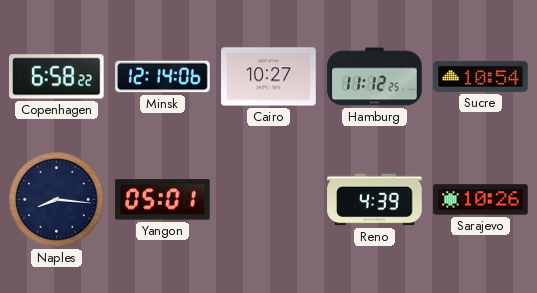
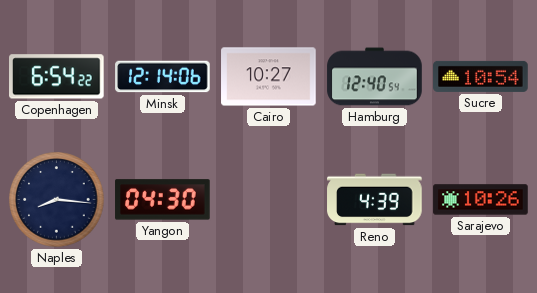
Copenhagen: 6:58 -> 6:54
Hamburg: 11:12 -> 12:40
Yangon: 05:01 -> 04:30
